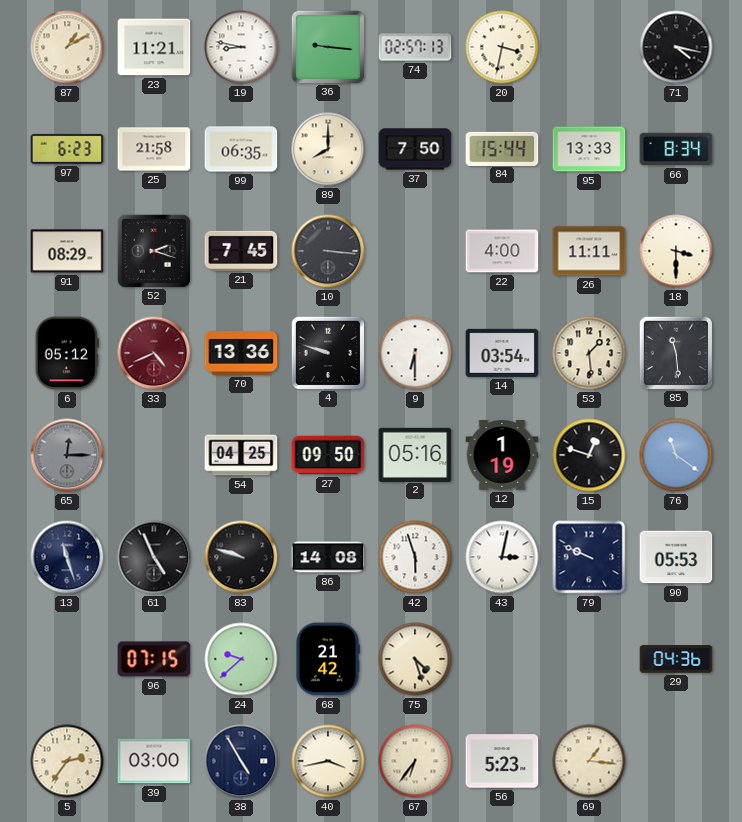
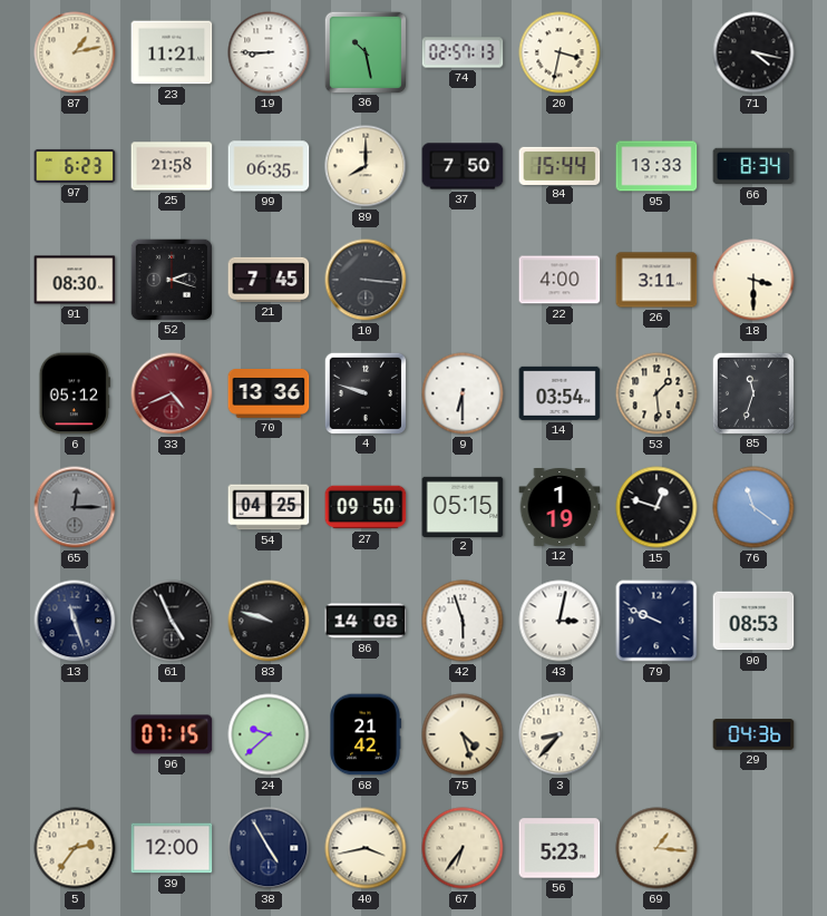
87: 1:10 -> 1:13
19: 8:47 -> 8:45
36: 9:16 -> 10:28
91: 08:29 -> 08:30
26: 11:11 -> 3:11
85: 11:29 -> 11:33
2: 05:16 -> 05:15
90: 05:53 -> 08:53
3: none -> 8:37
39: 03:00 -> 12:00
